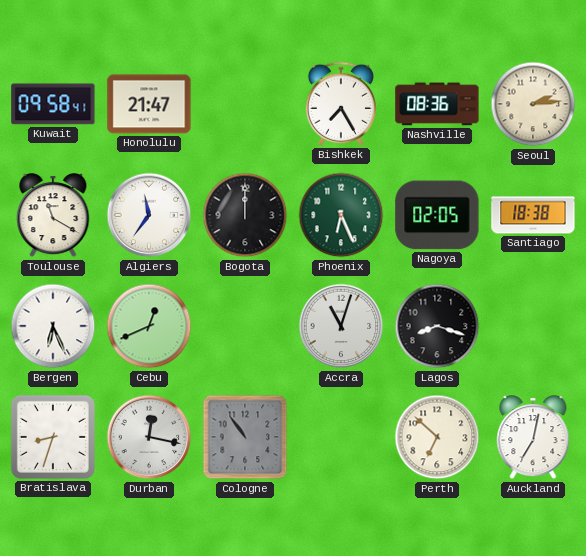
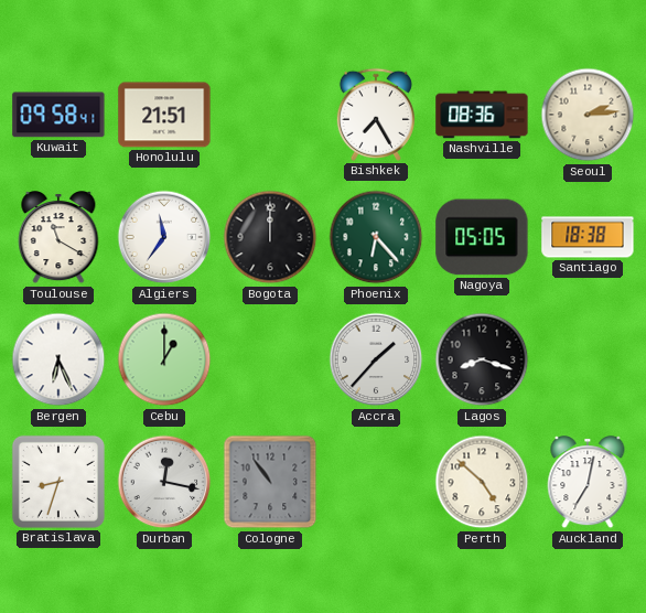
Honolulu: 21:47 -> 21:51
Phoenix: 6:26 -> 6:23
Nagoya: 02:05 -> 05:05
Cebu: 12:41 -> 1:00
Accra: 11:03 -> 1:37
Perth: 6:52 -> 4:52
